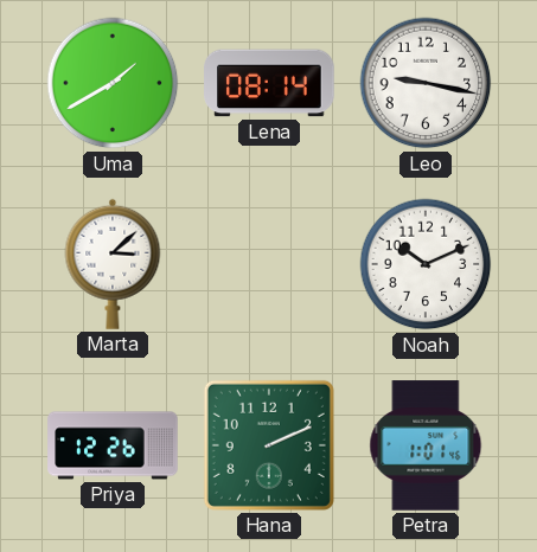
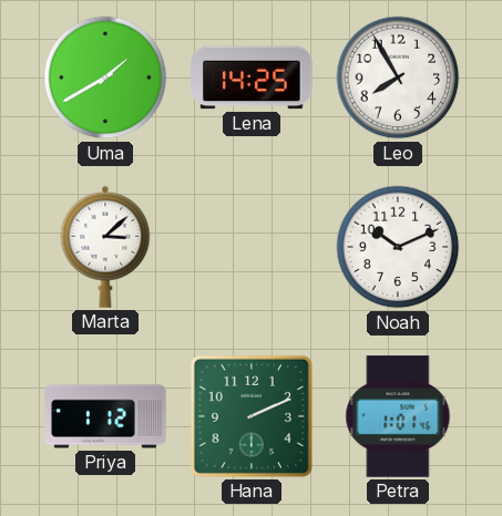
Lena: 08:14 -> 14:25
Leo: 9:17 -> 7:55
Priya: 12:26 -> 1:12
